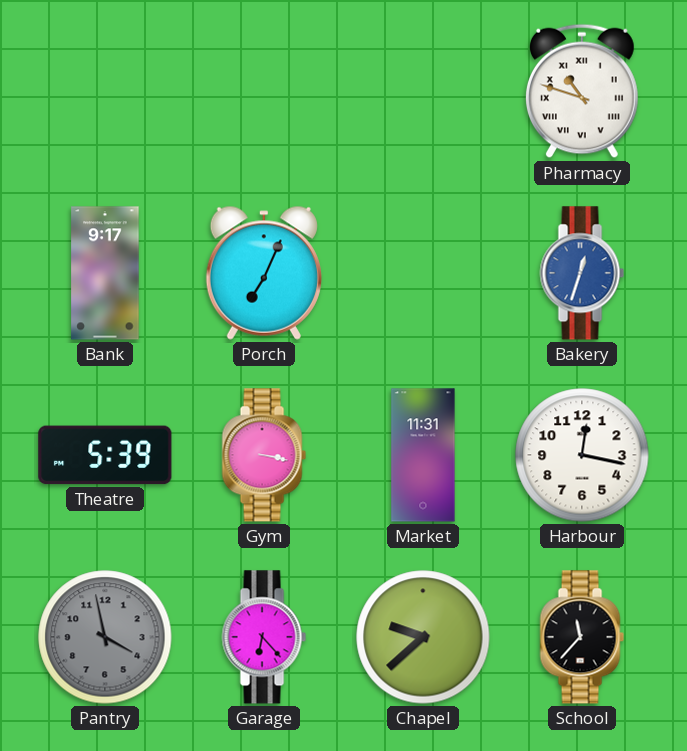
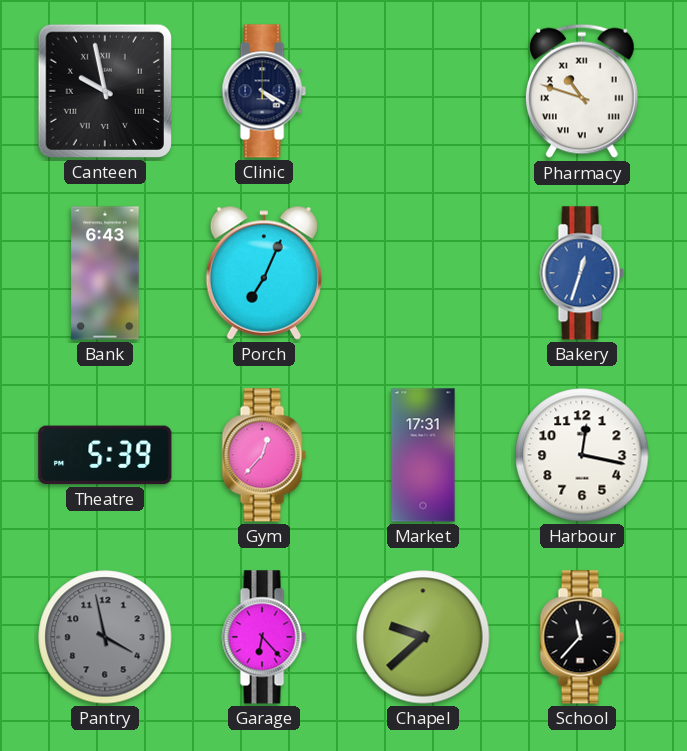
Canteen: none -> 9:58
Clinic: none -> 4:20
Bank: 9:17 -> 6:43
Gym: 3:17 -> 12:37
Market: 11:31 -> 17:31
